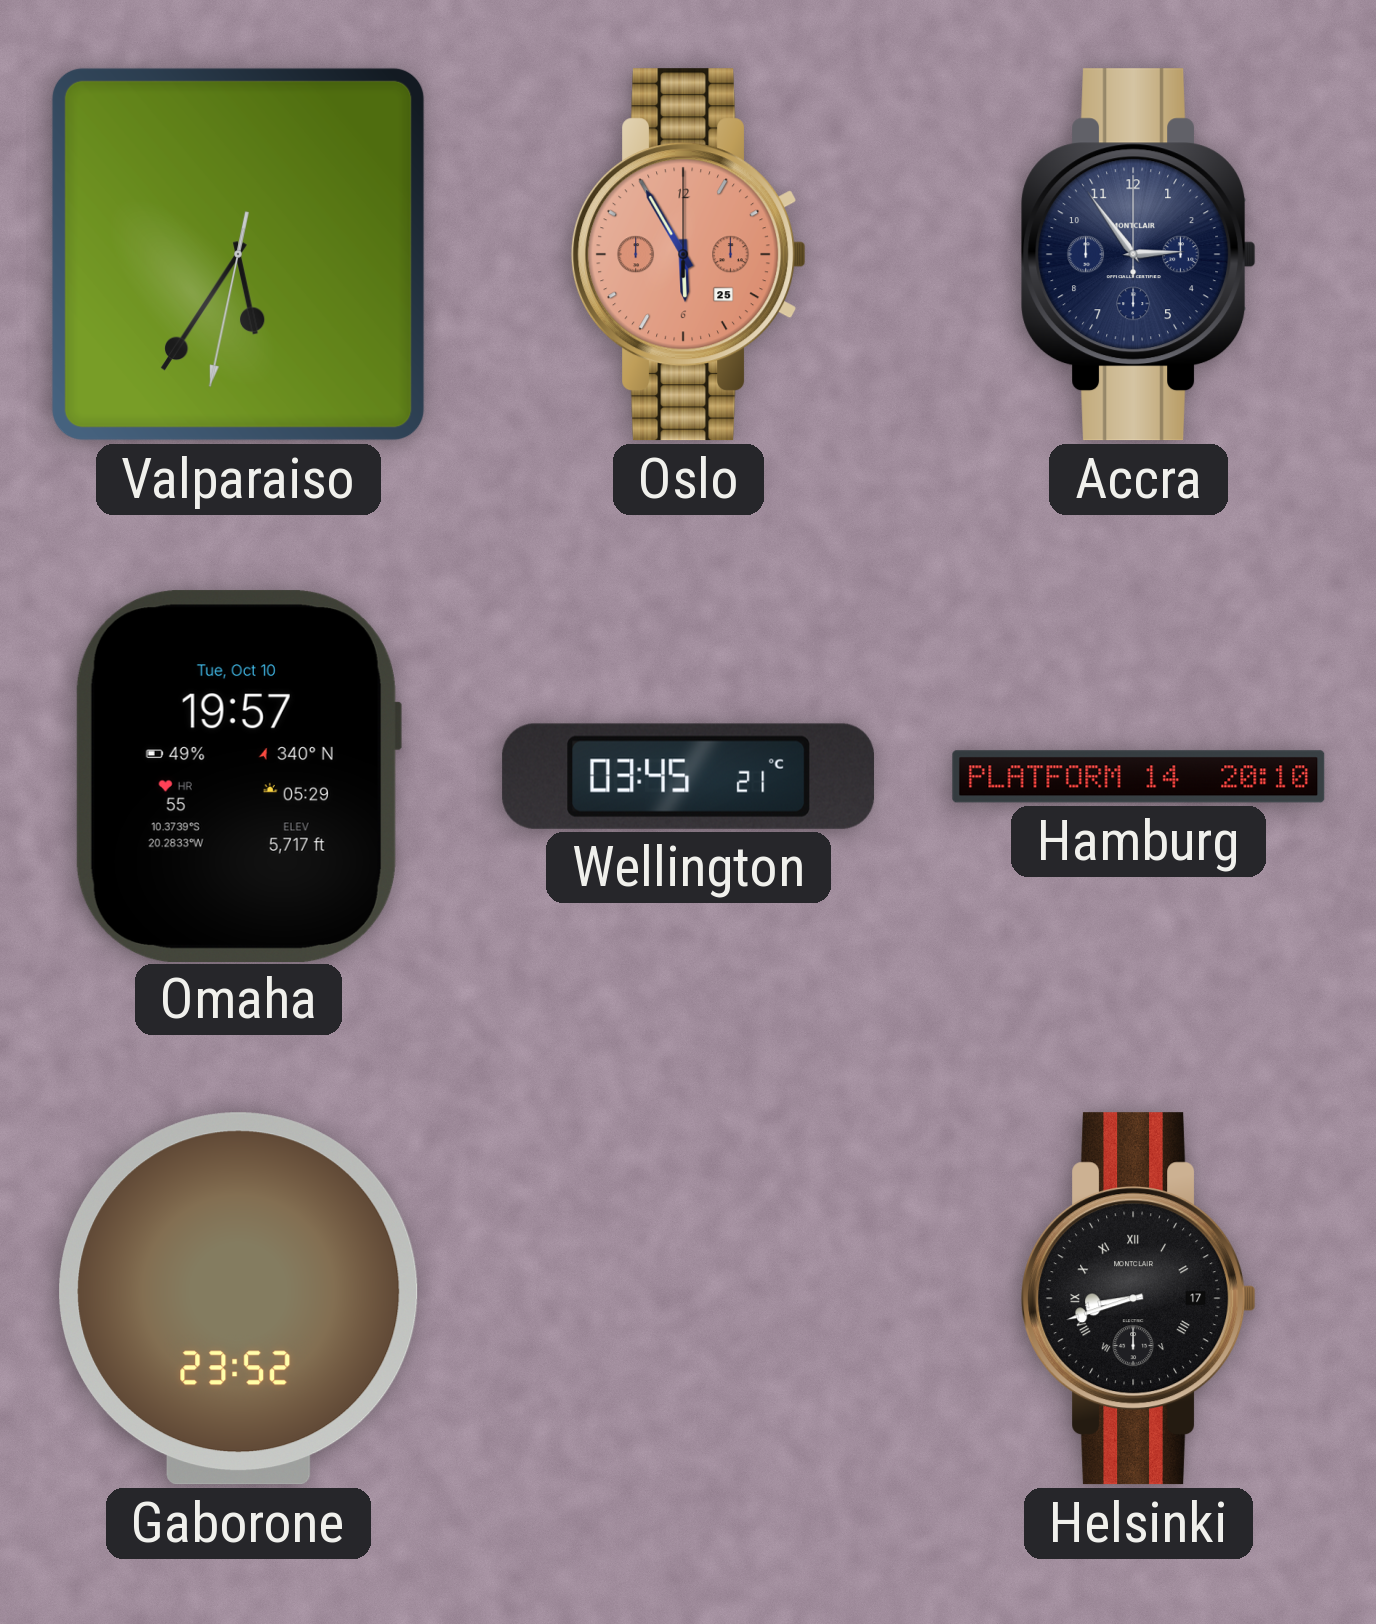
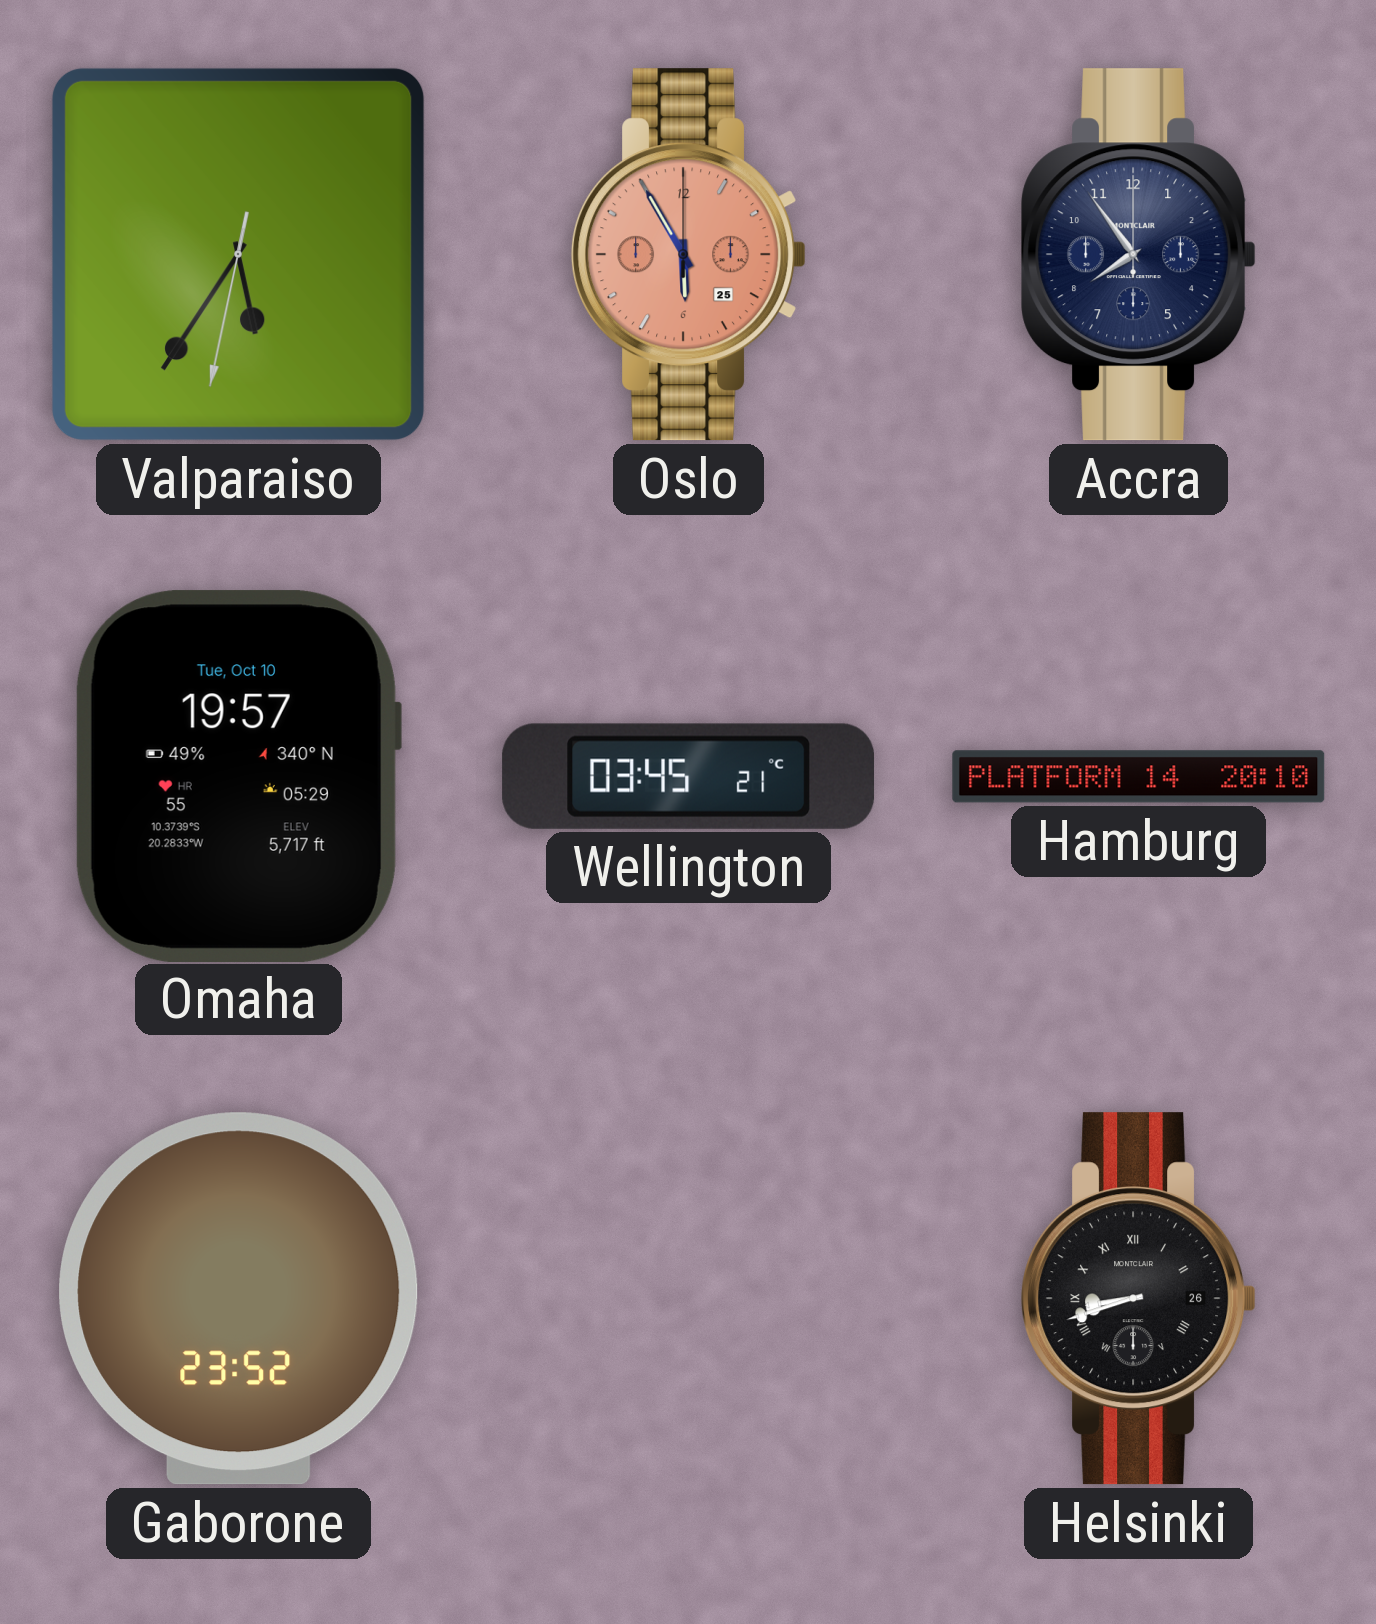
Accra: 2:54 -> 7:54
Helsinki date: 17 -> 26
